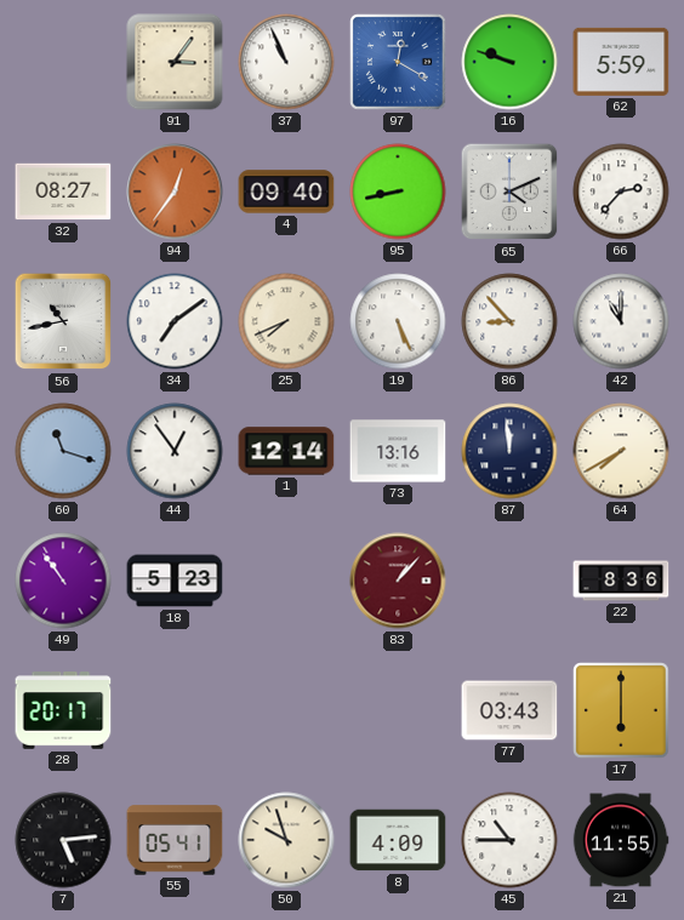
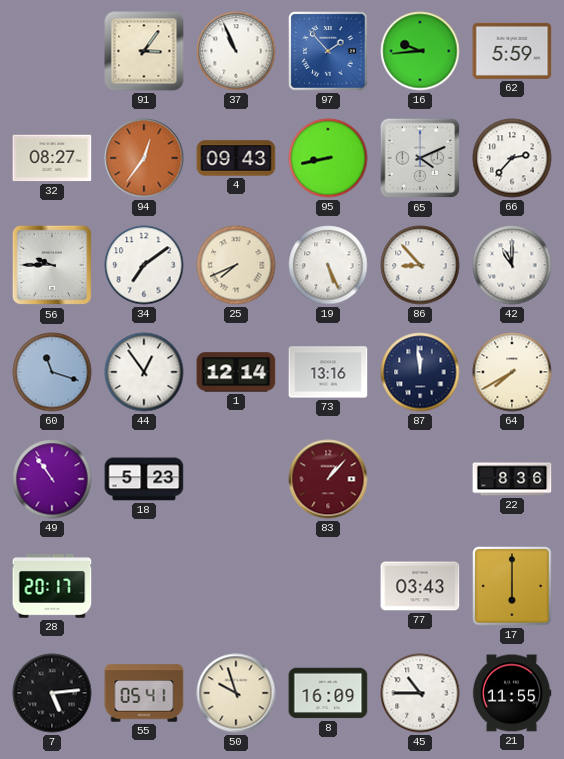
97: 12:20 -> 1:53
16: 9:48 -> 9:44
4: 09:40 -> 09:43
56: 10:43 -> 9:45
8: 4:09 -> 16:09
